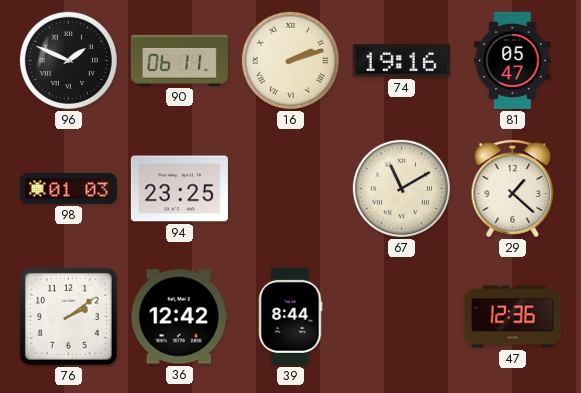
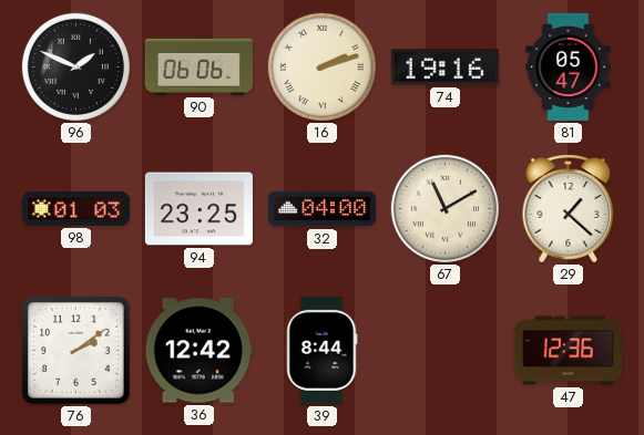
90: 06:11 -> 06:06
32: none -> 04:00
